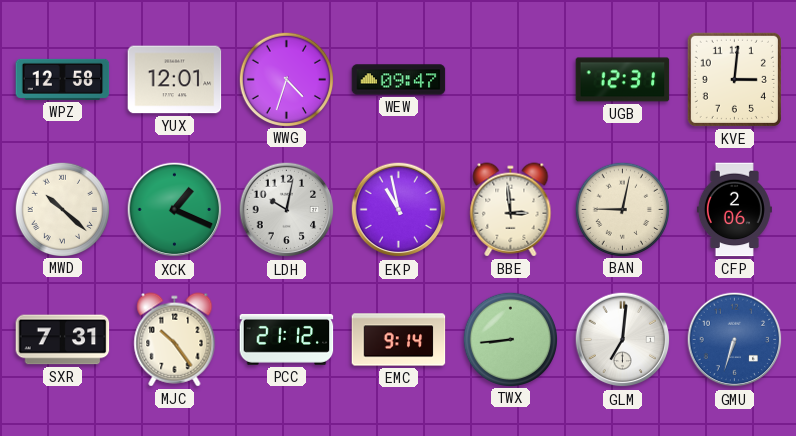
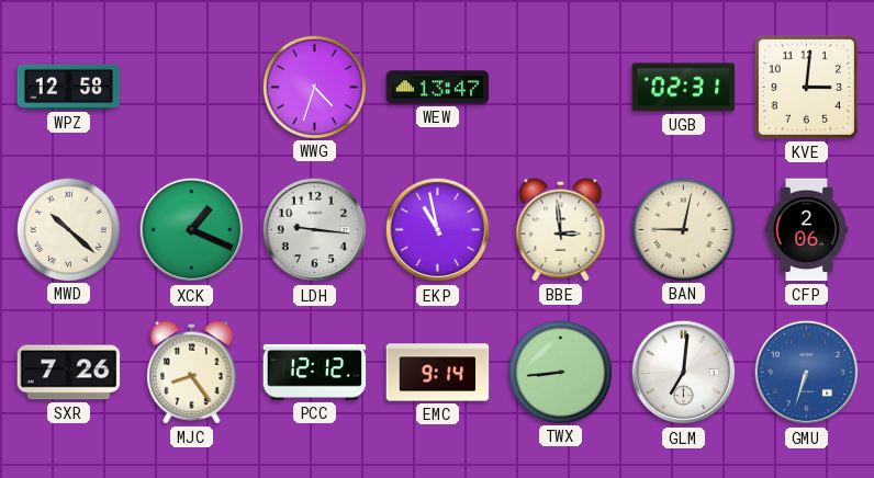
YUX: 12:01 -> none
WEW: 09:47 -> 13:47
UGB: 12:31 -> 02:31
LDH: 10:02 -> 9:16
SXR: 7:31 -> 7:26
MJC: 10:24 -> 8:24
PCC: 21:12 -> 12:12
